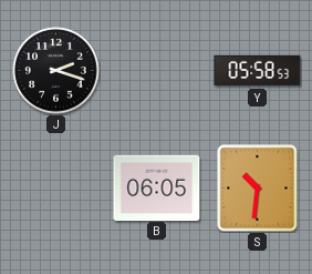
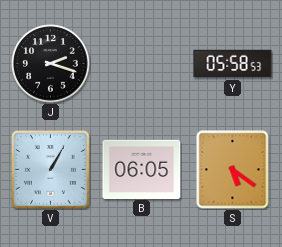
V: none -> 1:05
S: 10:31 -> 5:21
